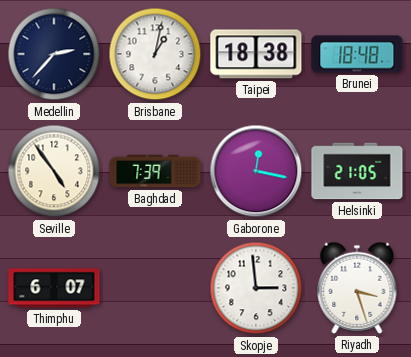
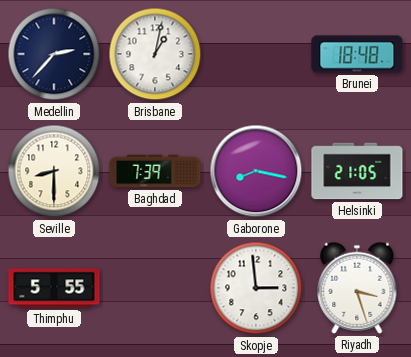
Taipei: 18:38 -> none
Seville: 4:54 -> 8:30
Gaborone: 12:17 -> 8:17
Thimphu: 6:07 -> 5:55
